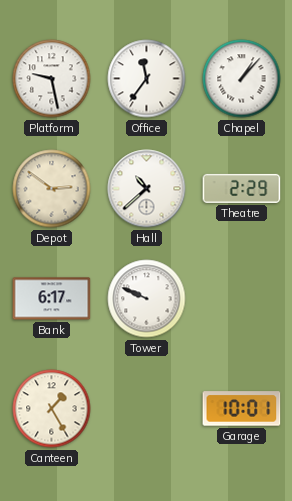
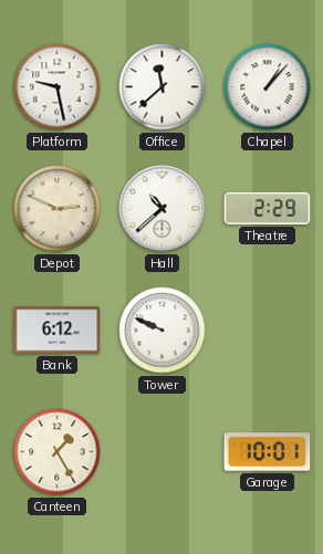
Office: 11:36 -> 11:38
Depot: 2:51 -> 2:49
Bank: 6:17 -> 6:12
